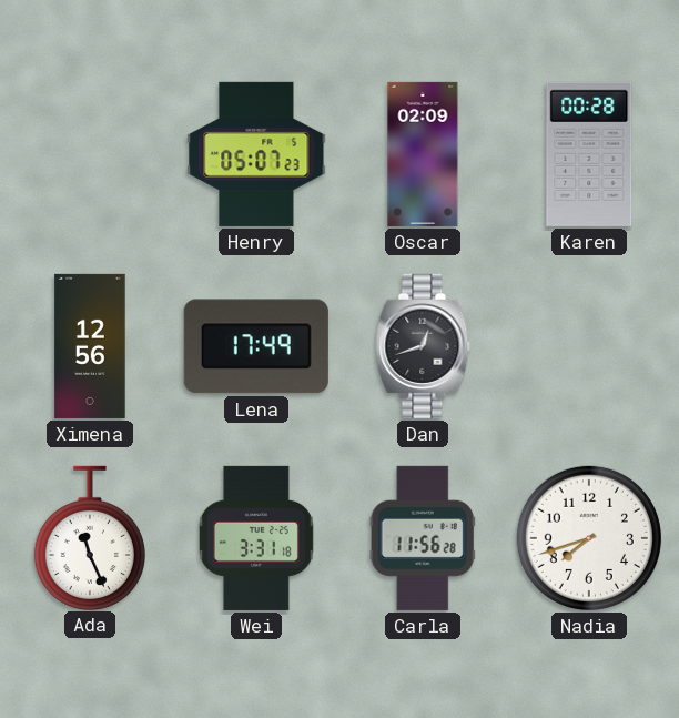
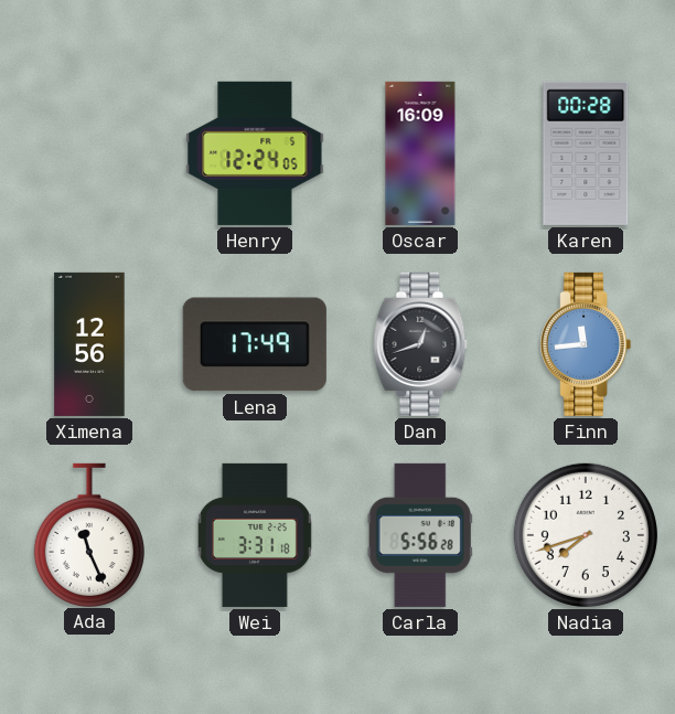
Henry: 05:07 -> 12:24
Oscar: 02:09 -> 16:09
Finn: none -> 11:44
Carla: 11:56 -> 5:56
